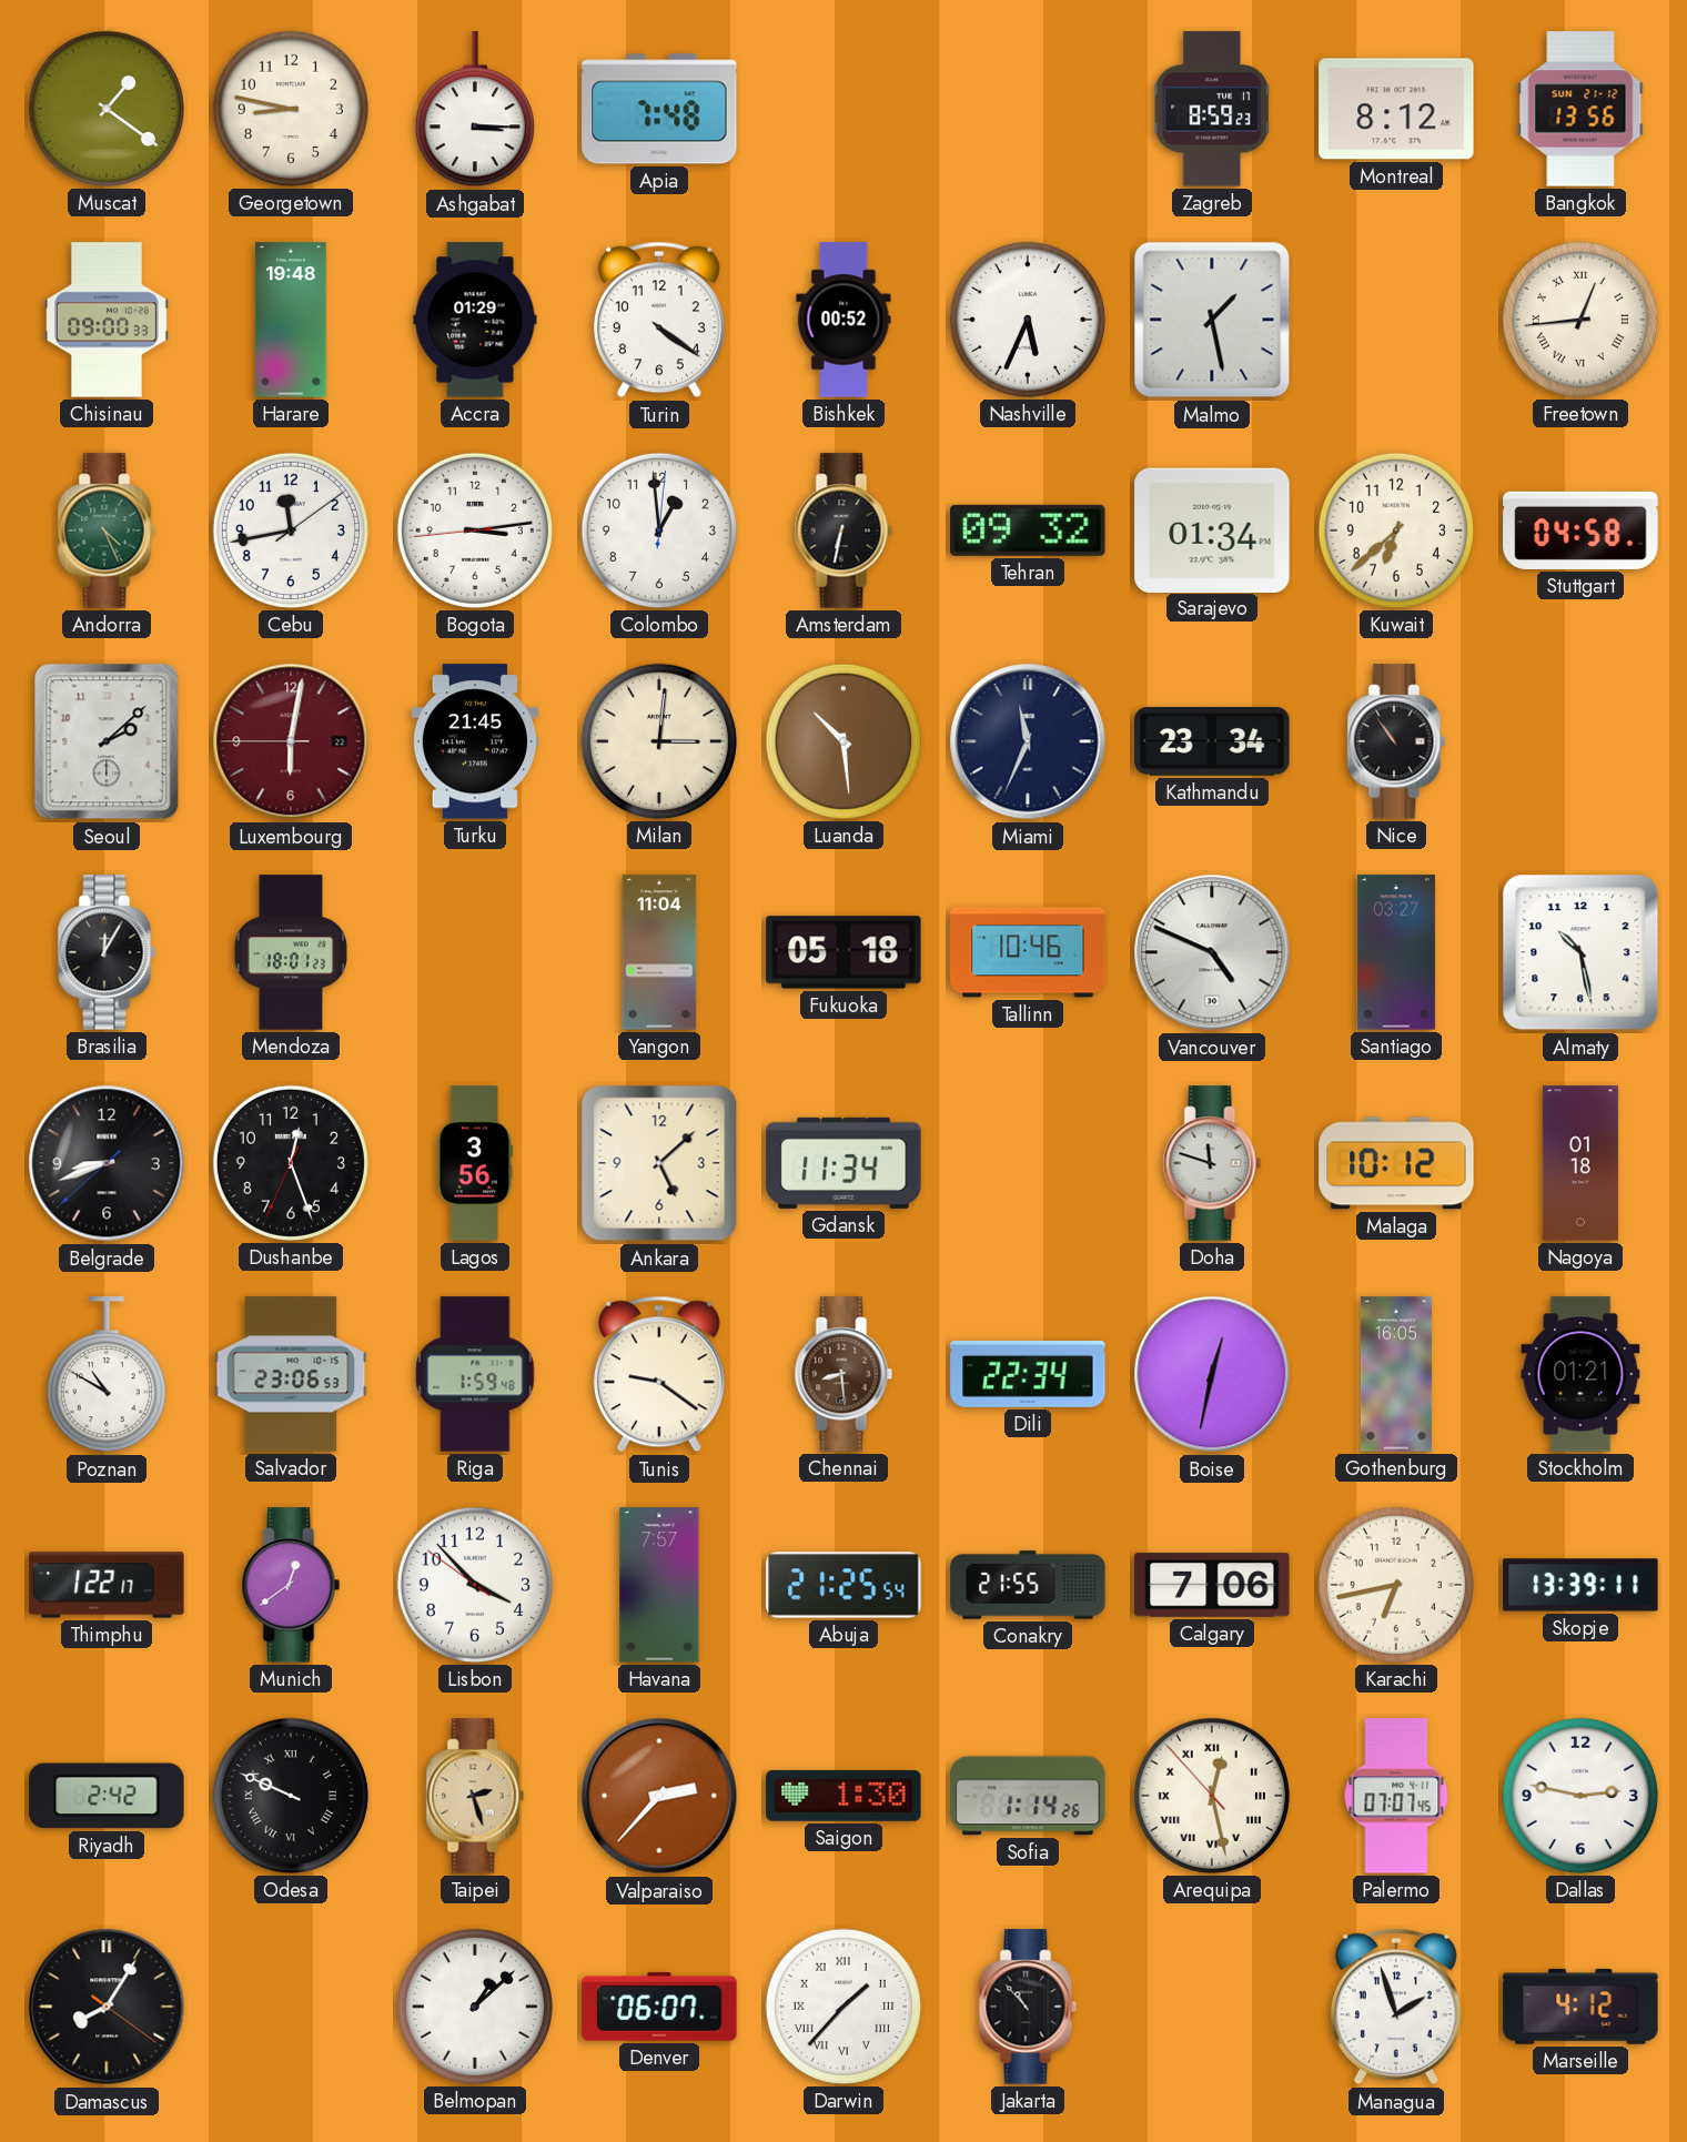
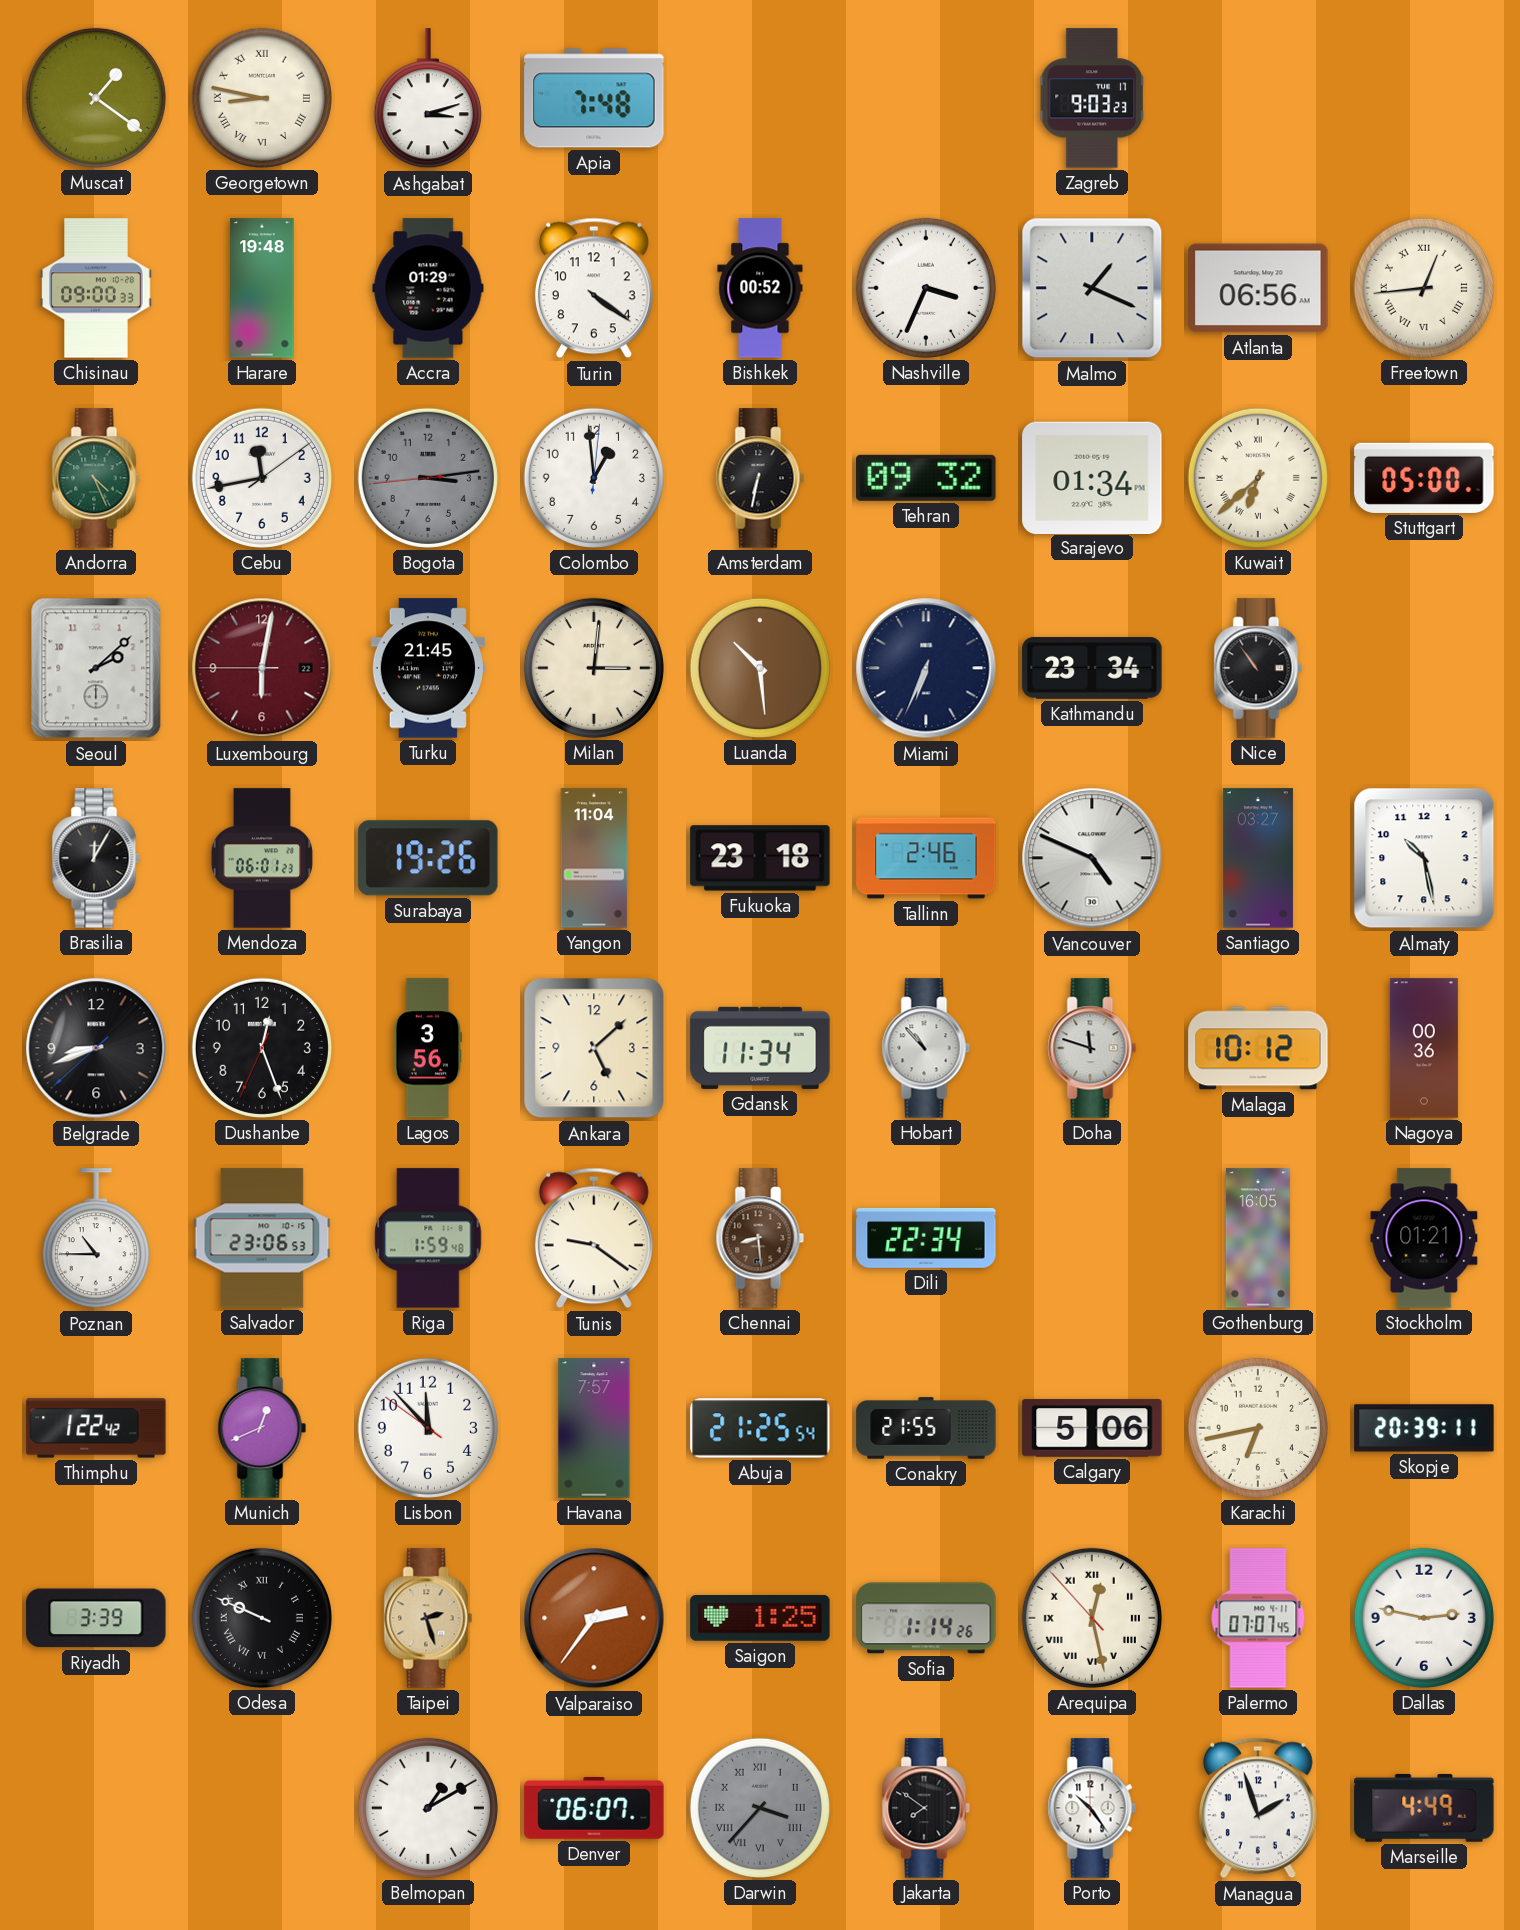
Georgetown numerals: Arabic -> Roman
Ashgabat: 3:15 -> 3:12
Zagreb: 8:59 -> 9:03
Montreal: 8:12 -> none
Bangkok: 13:56 -> none
Nashville: 5:34 -> 3:34
Malmo: 1:28 -> 1:19
Atlanta: none -> 06:56
Bogota dial: white -> grey
Kuwait numerals: Arabic -> Roman
Stuttgart: 04:58 -> 05:00
Miami: 11:34 -> 6:34
Mendoza: 18:01 -> 06:01
Surabaya: none -> 19:26
Fukuoka: 05:18 -> 23:18
Tallinn: 10:46 -> 2:46
Hobart: none -> 10:53
Nagoya: 01:18 -> 00:36
Poznan: 10:50 -> 10:45
Boise: 12:32 -> none
Thimphu: 1:22:17 -> 1:22:42
Munich: 12:39 -> 12:41
Lisbon: 3:52 -> 11:52
Calgary: 7:06 -> 5:06
Skopje: 13:39 -> 20:39
Riyadh: 2:42 -> 3:39
Valparaiso: 2:37 -> 2:36
Saigon: 1:30 -> 1:25
Damascus: 8:05 -> none
Belmopan: 1:08 -> 1:10
Darwin: 1:37 -> 3:37
Darwin dial: white -> grey
Jakarta: 10:53 -> 7:51
Porto: none -> 10:24
Marseille: 4:12 -> 4:49
